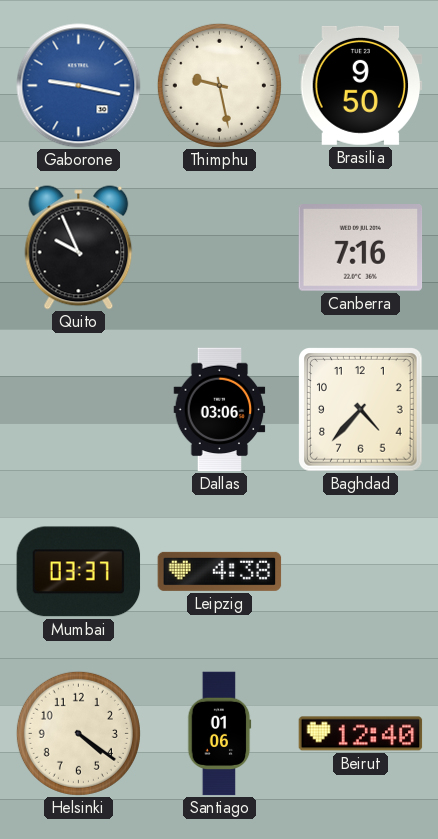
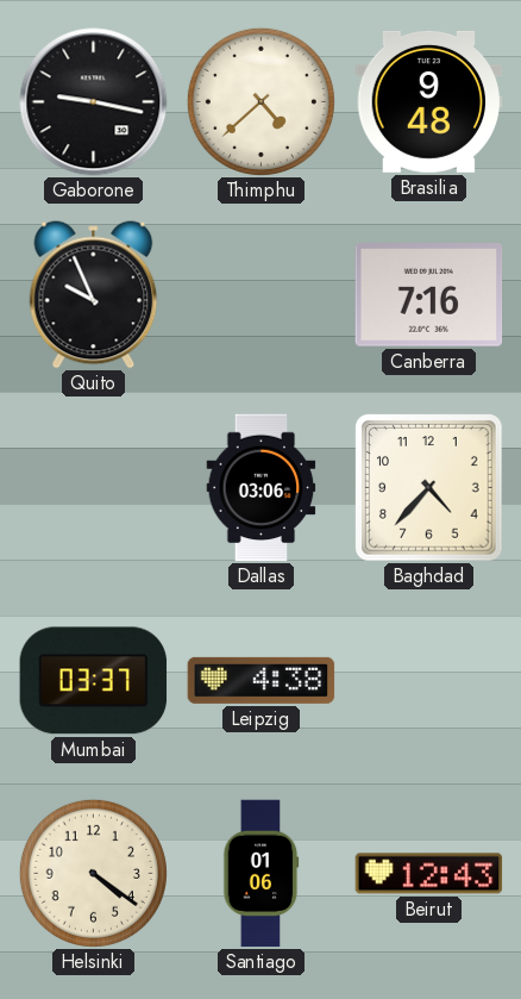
Gaborone dial: blue -> black
Thimphu: 9:28 -> 4:38
Brasilia: 9:50 -> 9:48
Beirut: 12:40 -> 12:43
